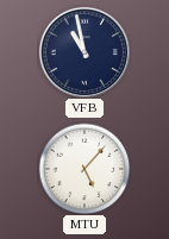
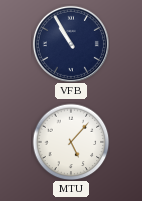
VFB: 10:58 -> 10:55
